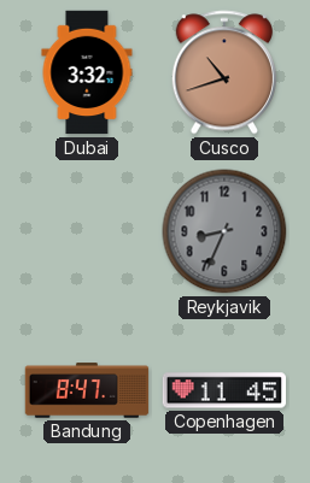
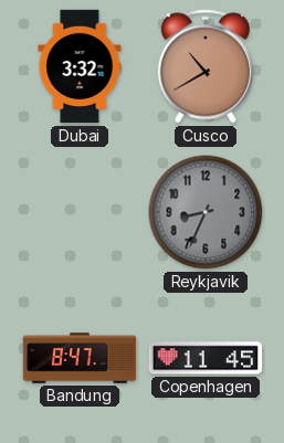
Cusco: 10:42 -> 10:40
